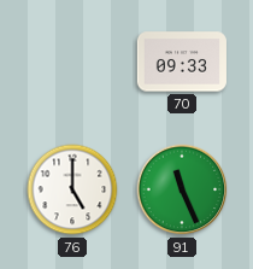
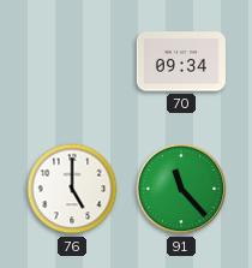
70: 09:33 -> 09:34
91: 11:26 -> 11:23
